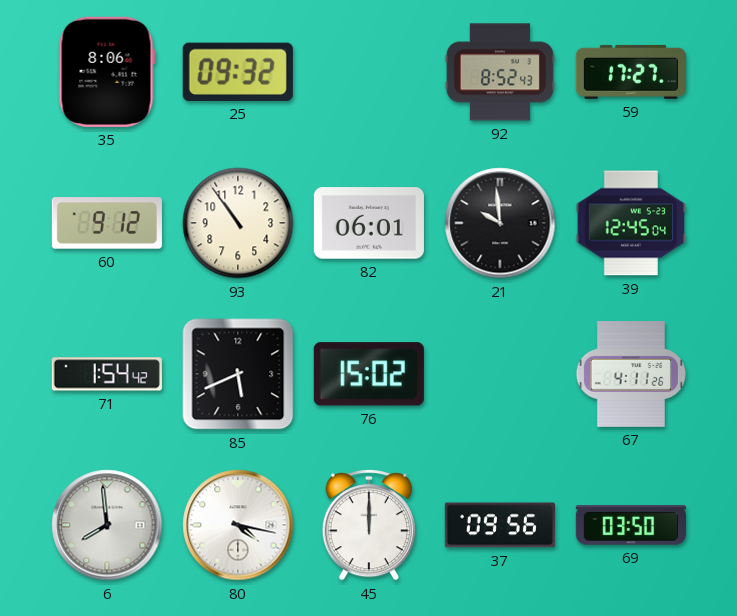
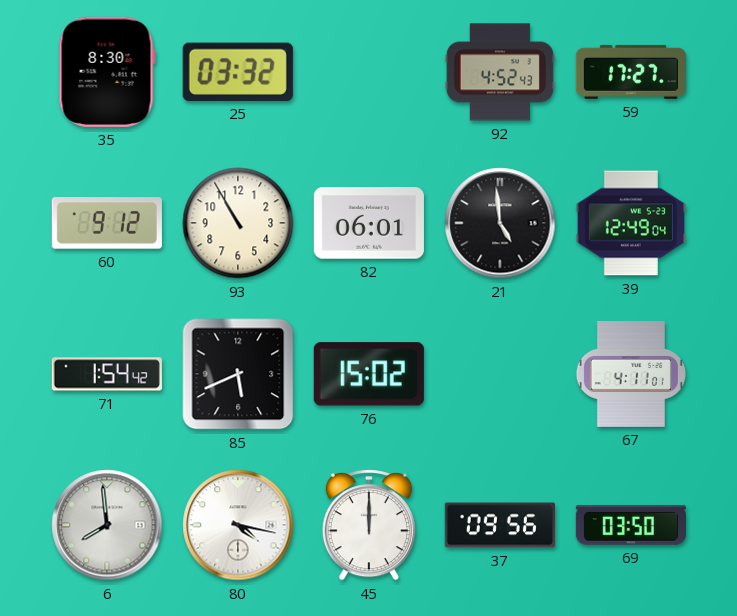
35: 8:06 -> 8:30
25: 09:32 -> 03:32
92: 8:52 -> 4:52
93: 10:54 -> 10:55
21: 9:59 -> 4:59
39: 12:45 -> 12:49
67: 4:11:26 -> 4:11:01
